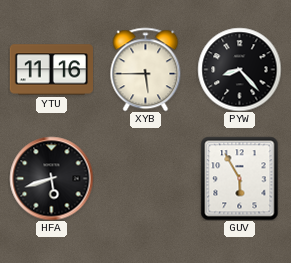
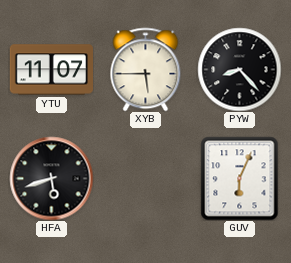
YTU: 11:16 -> 11:07
GUV: 5:55 -> 6:04
